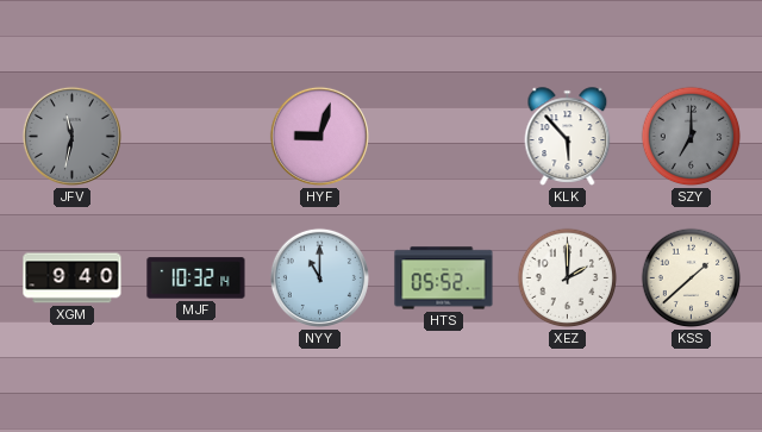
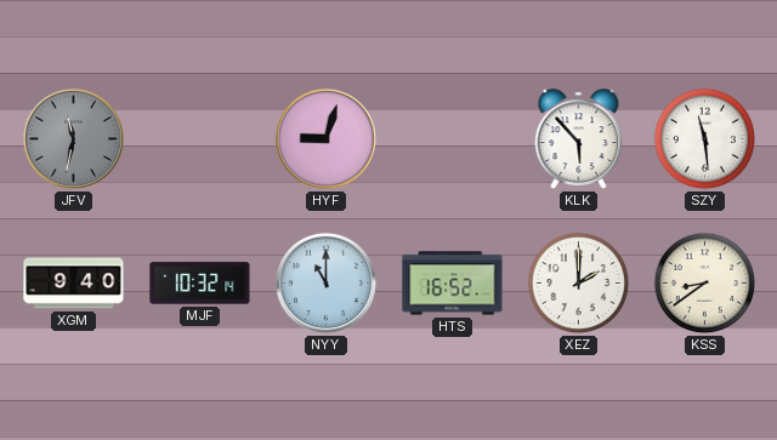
SZY: 7:00 -> 11:29
SZY dial: grey -> white
HTS: 05:52 -> 16:52
KSS: 1:38 -> 8:39
